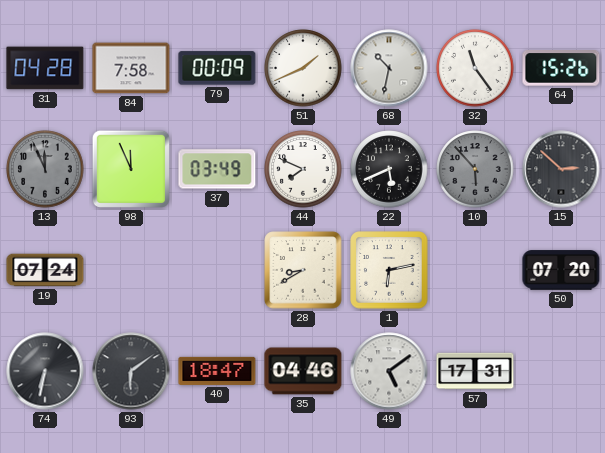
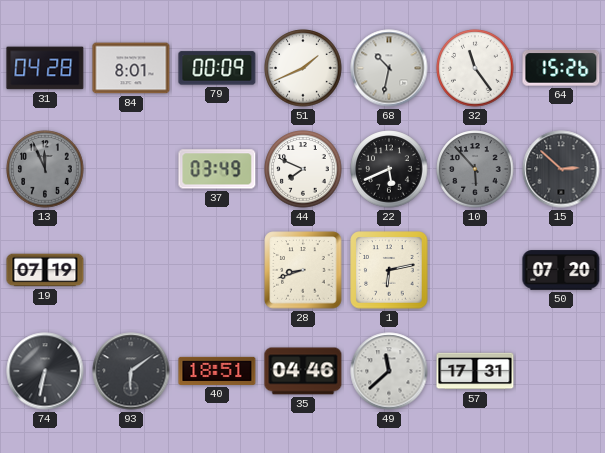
84: 7:58 -> 8:01
98: 11:56 -> none
19: 07:24 -> 07:19
28: 8:40 -> 8:42
40: 18:47 -> 18:51
49: 5:09 -> 11:38
